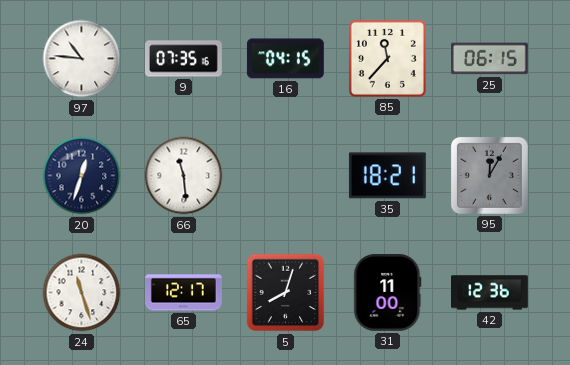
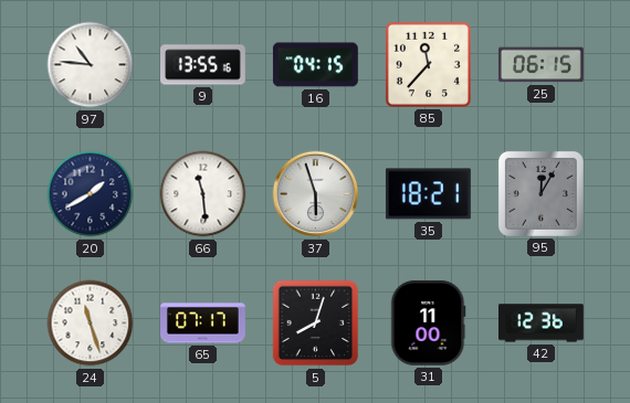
9: 07:35 -> 13:55
20: 12:33 -> 1:40
37: none -> 5:57
65: 12:17 -> 07:17
